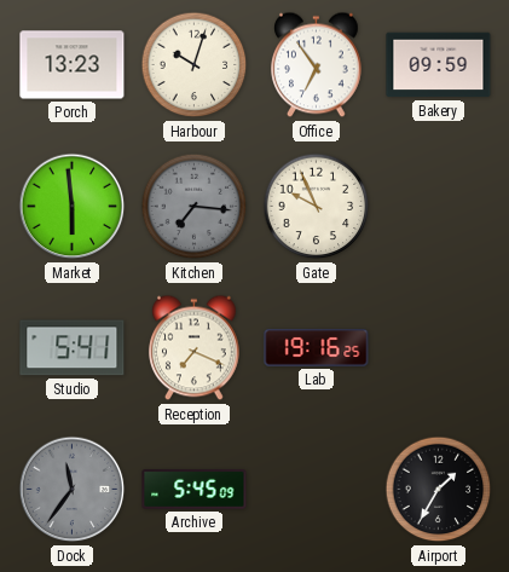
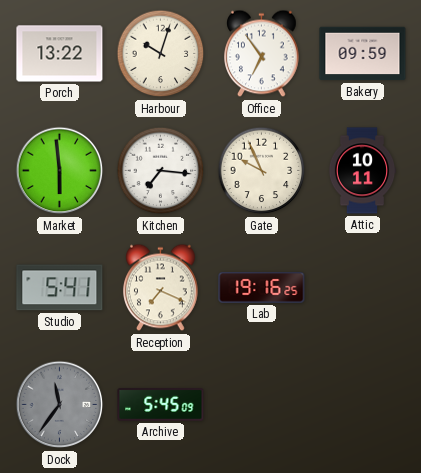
Porch: 13:23 -> 13:22
Kitchen dial: grey -> white
Attic: none -> 10:11
Airport: 1:35 -> none
